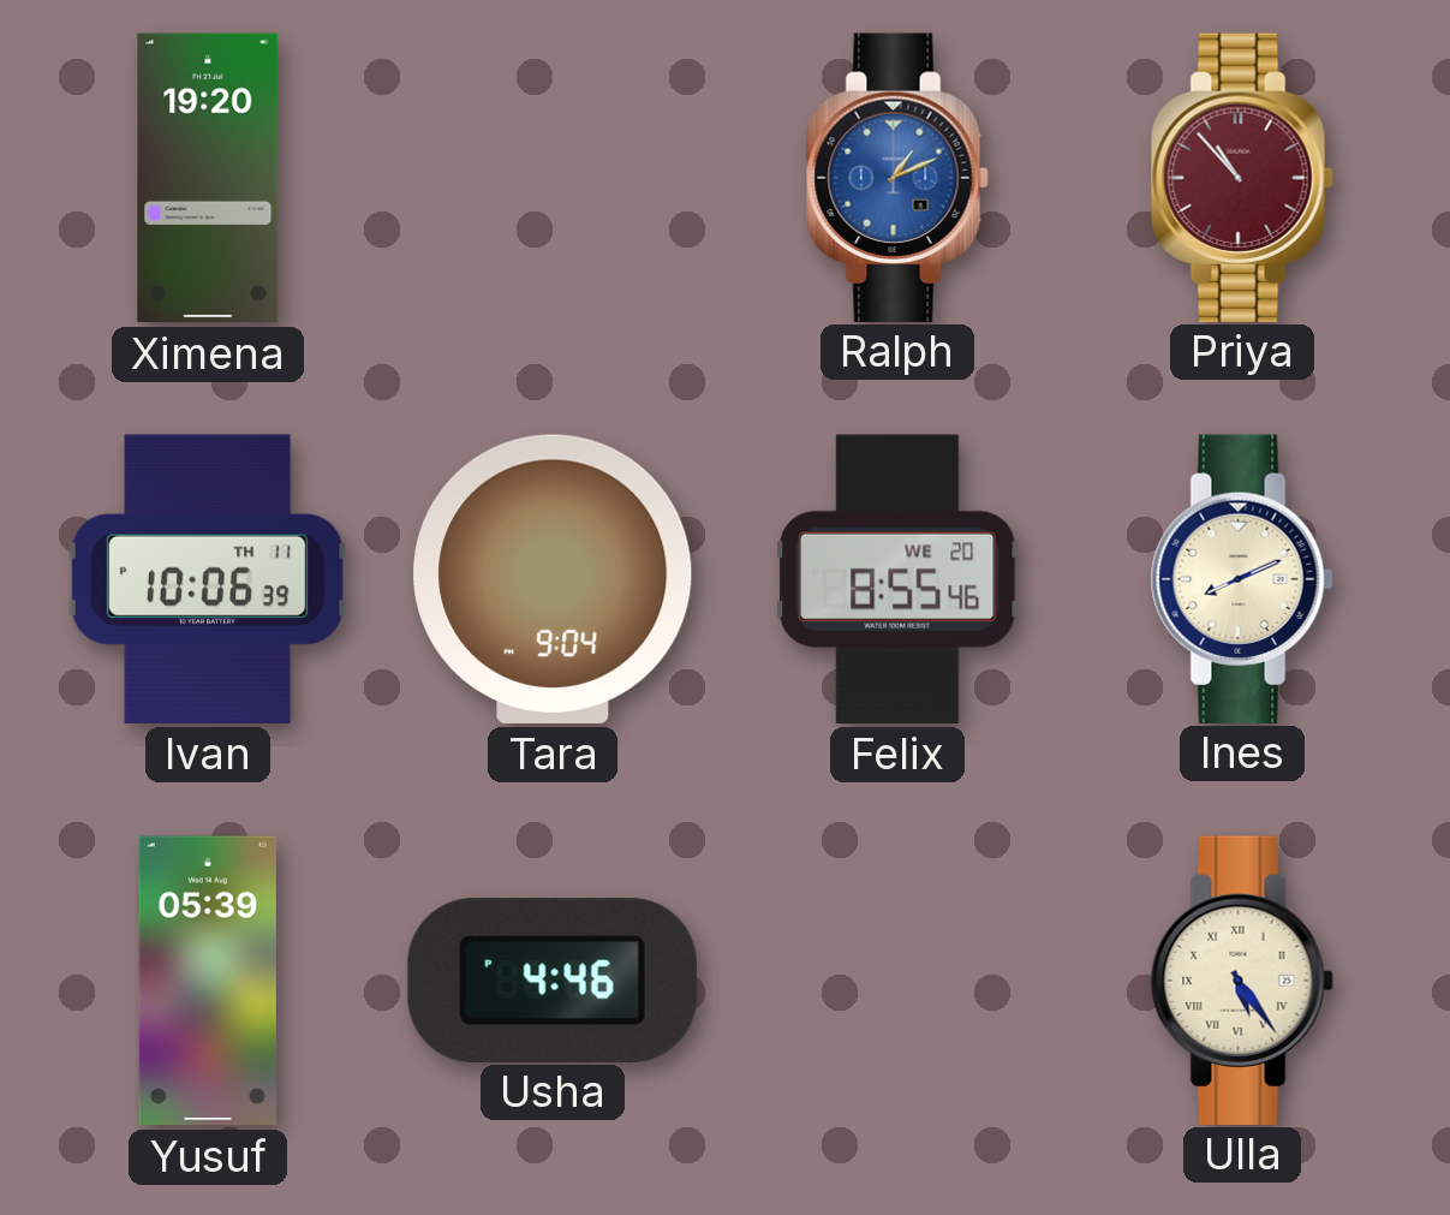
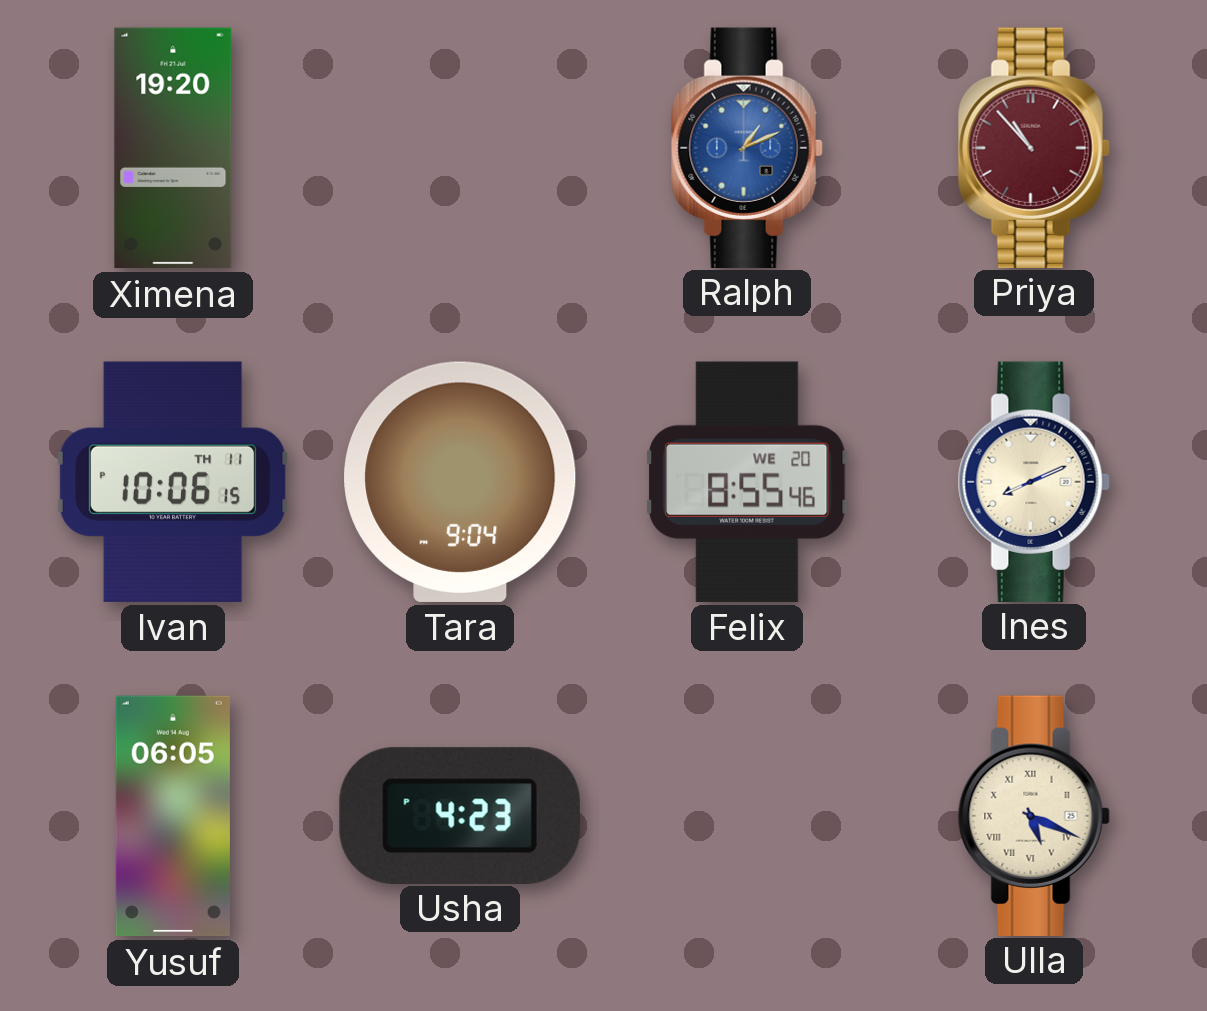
Ivan: 10:06:39 PM -> 10:06:15 PM
Yusuf: 05:39 -> 06:05
Usha: 4:46 -> 4:23
Ulla: 5:24 -> 5:19
